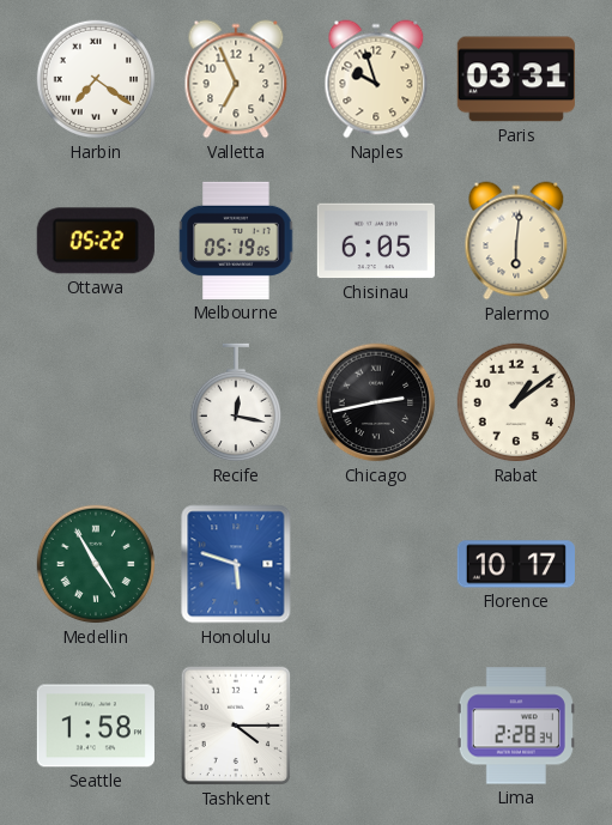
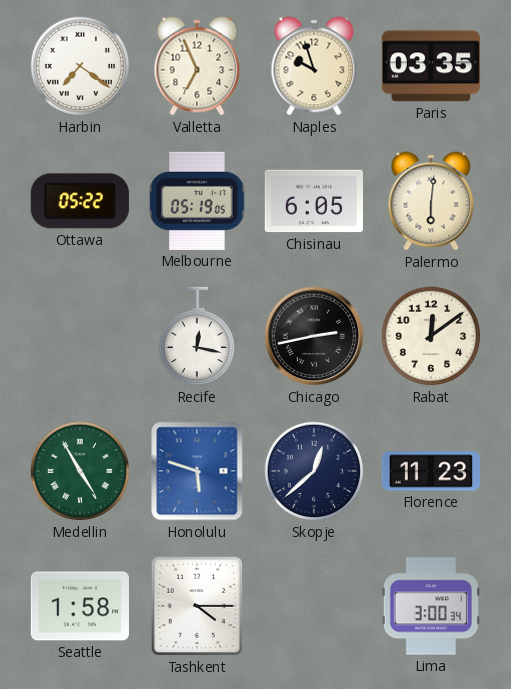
Paris: 03:31 -> 03:35
Rabat: 1:09 -> 12:09
Skopje: none -> 12:38
Florence: 10:17 -> 11:23
Lima: 2:28 -> 3:00
